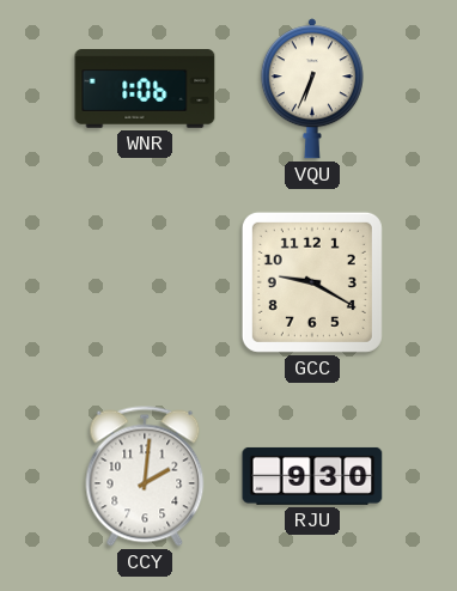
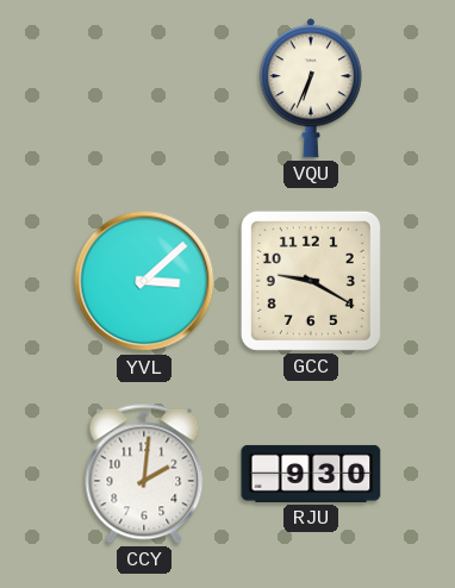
WNR: 1:06 -> none
YVL: none -> 3:08
